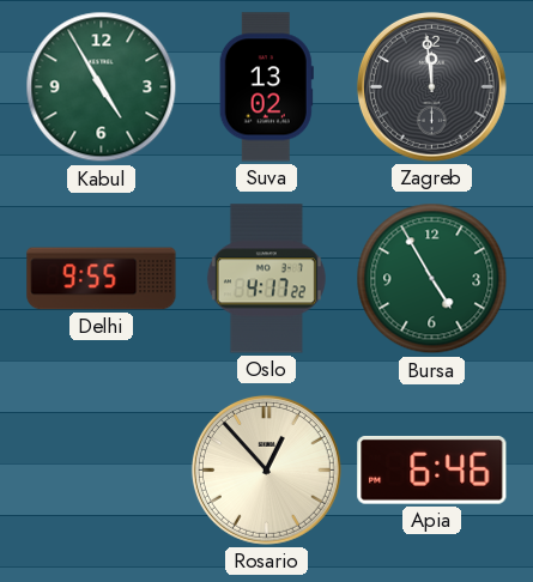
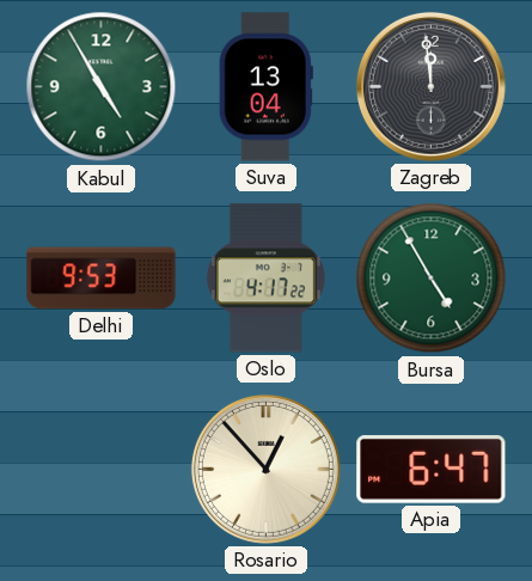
Suva: 13:02 -> 13:04
Delhi: 9:55 -> 9:53
Apia: 6:46 -> 6:47
